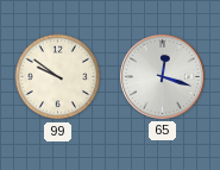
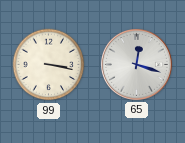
99: 9:51 -> 3:17
